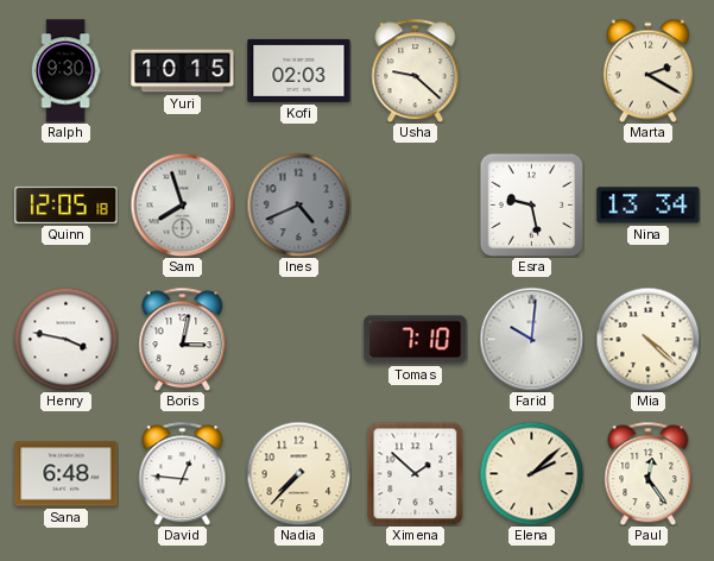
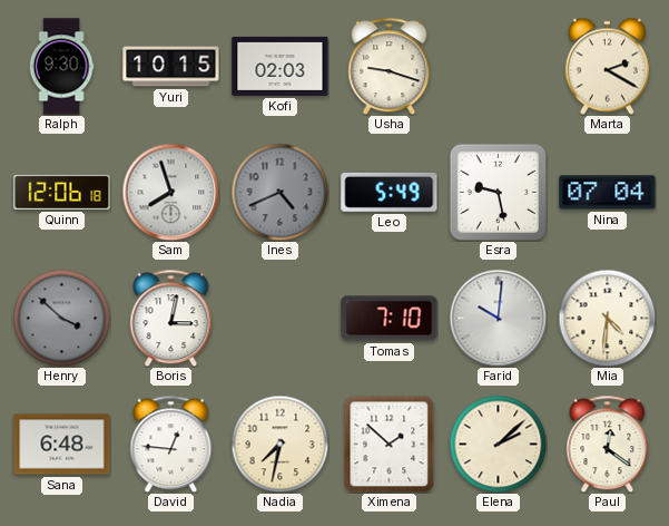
Usha: 9:22 -> 9:18
Quinn: 12:05 -> 12:06
Leo: none -> 5:49
Nina: 13:34 -> 07:04
Henry: 3:47 -> 3:52
Henry dial: white -> grey
Mia: 4:22 -> 4:31
Nadia: 7:37 -> 7:32
Paul: 12:24 -> 12:21
